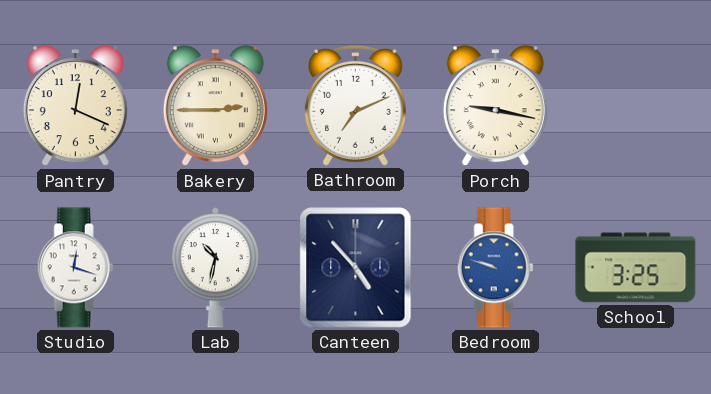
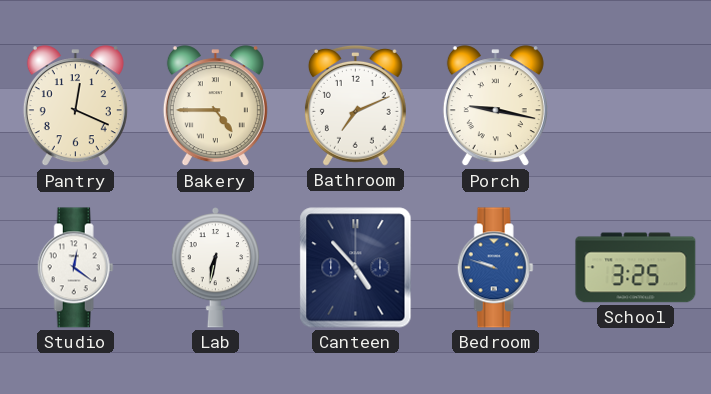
Bakery: 2:45 -> 4:45
Studio: 12:18 -> 12:21
Lab: 10:32 -> 6:32
